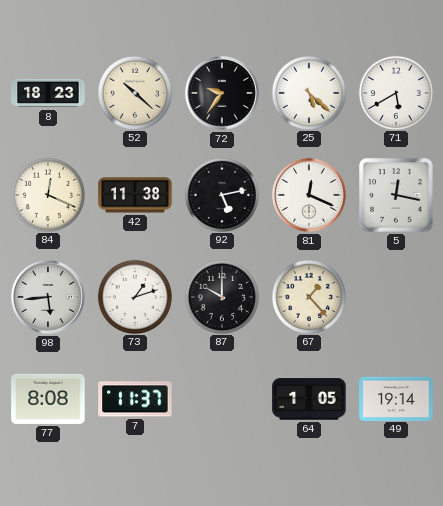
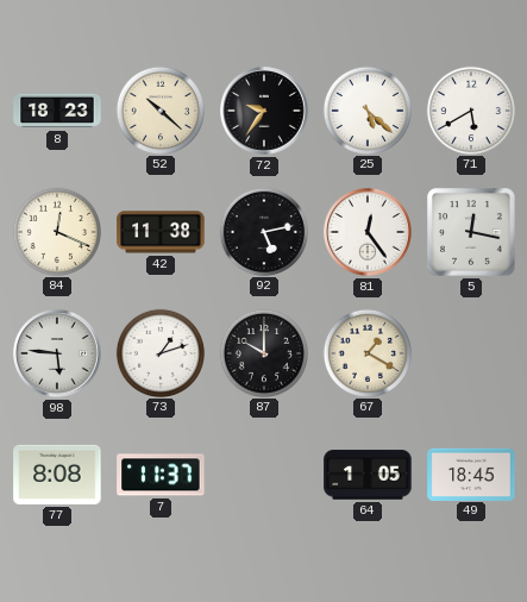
81: 12:19 -> 12:24
98: 5:44 -> 5:46
67: 1:23 -> 1:20
49: 19:14 -> 18:45
